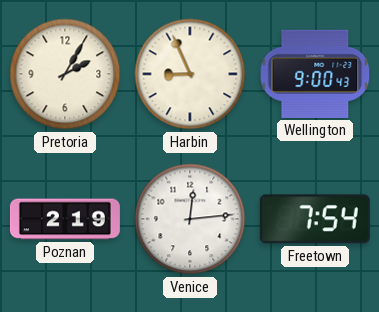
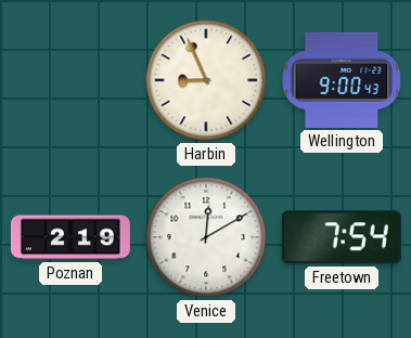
Pretoria: 2:05 -> none
Venice: 12:14 -> 12:10
